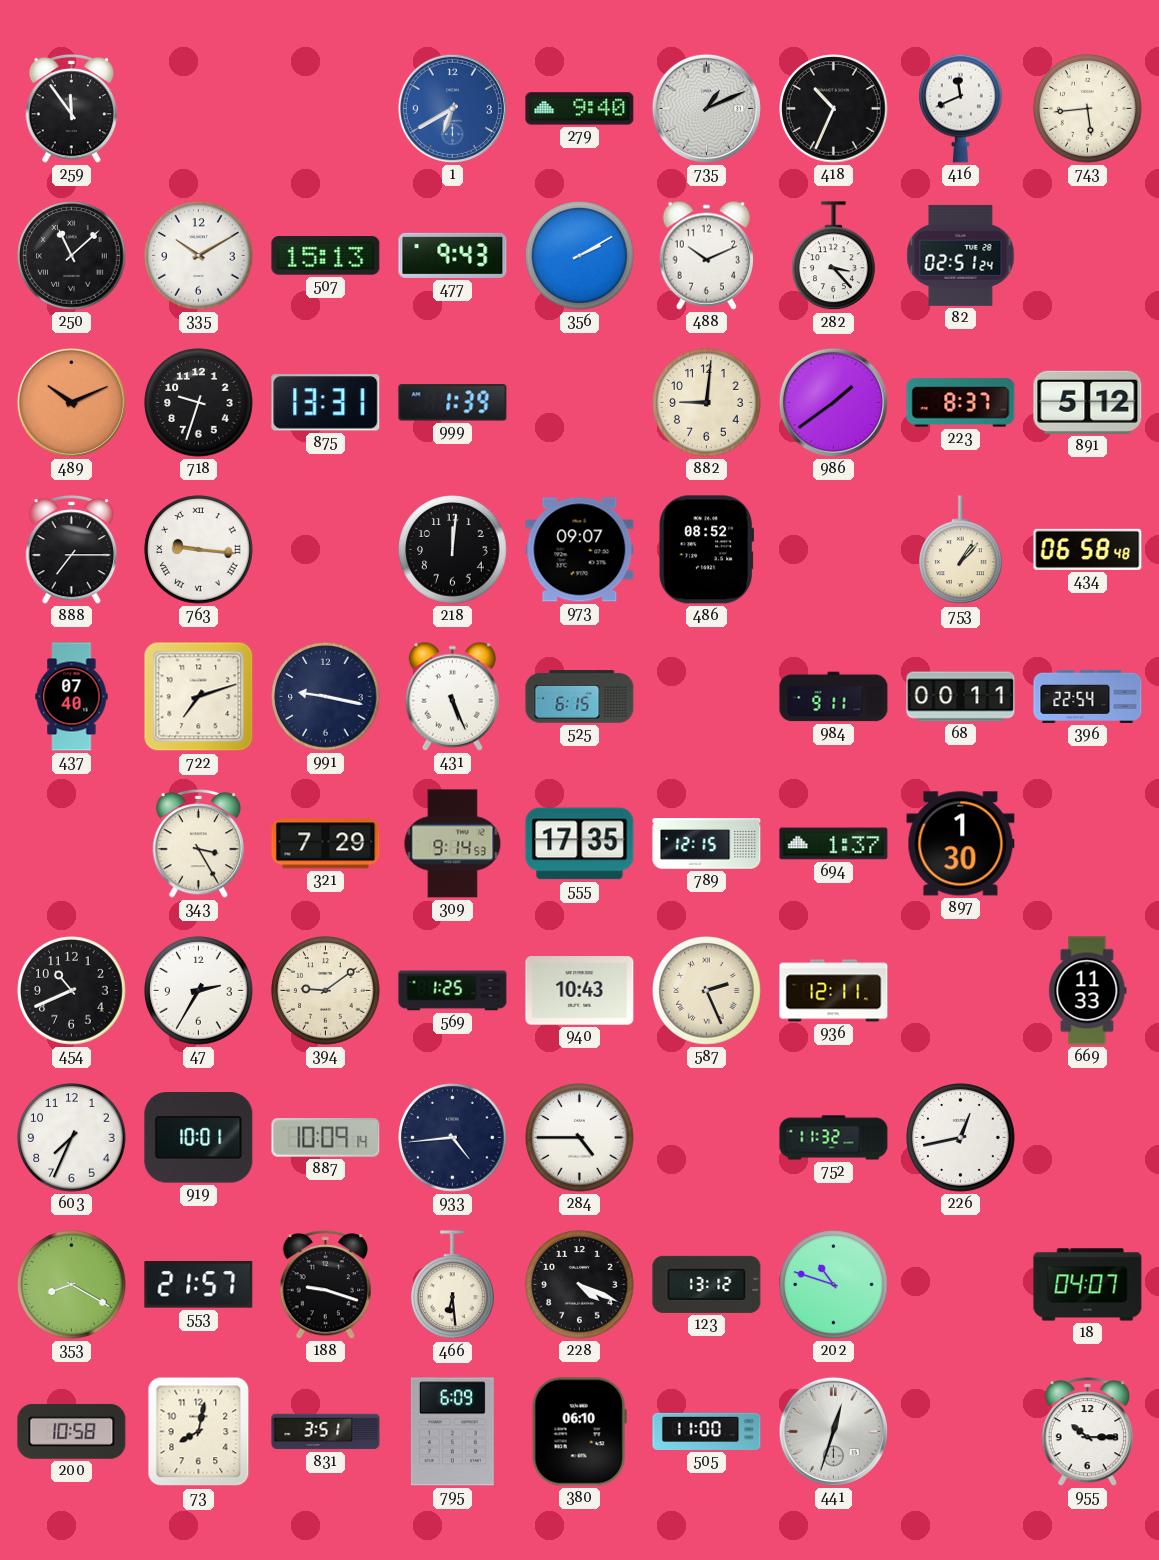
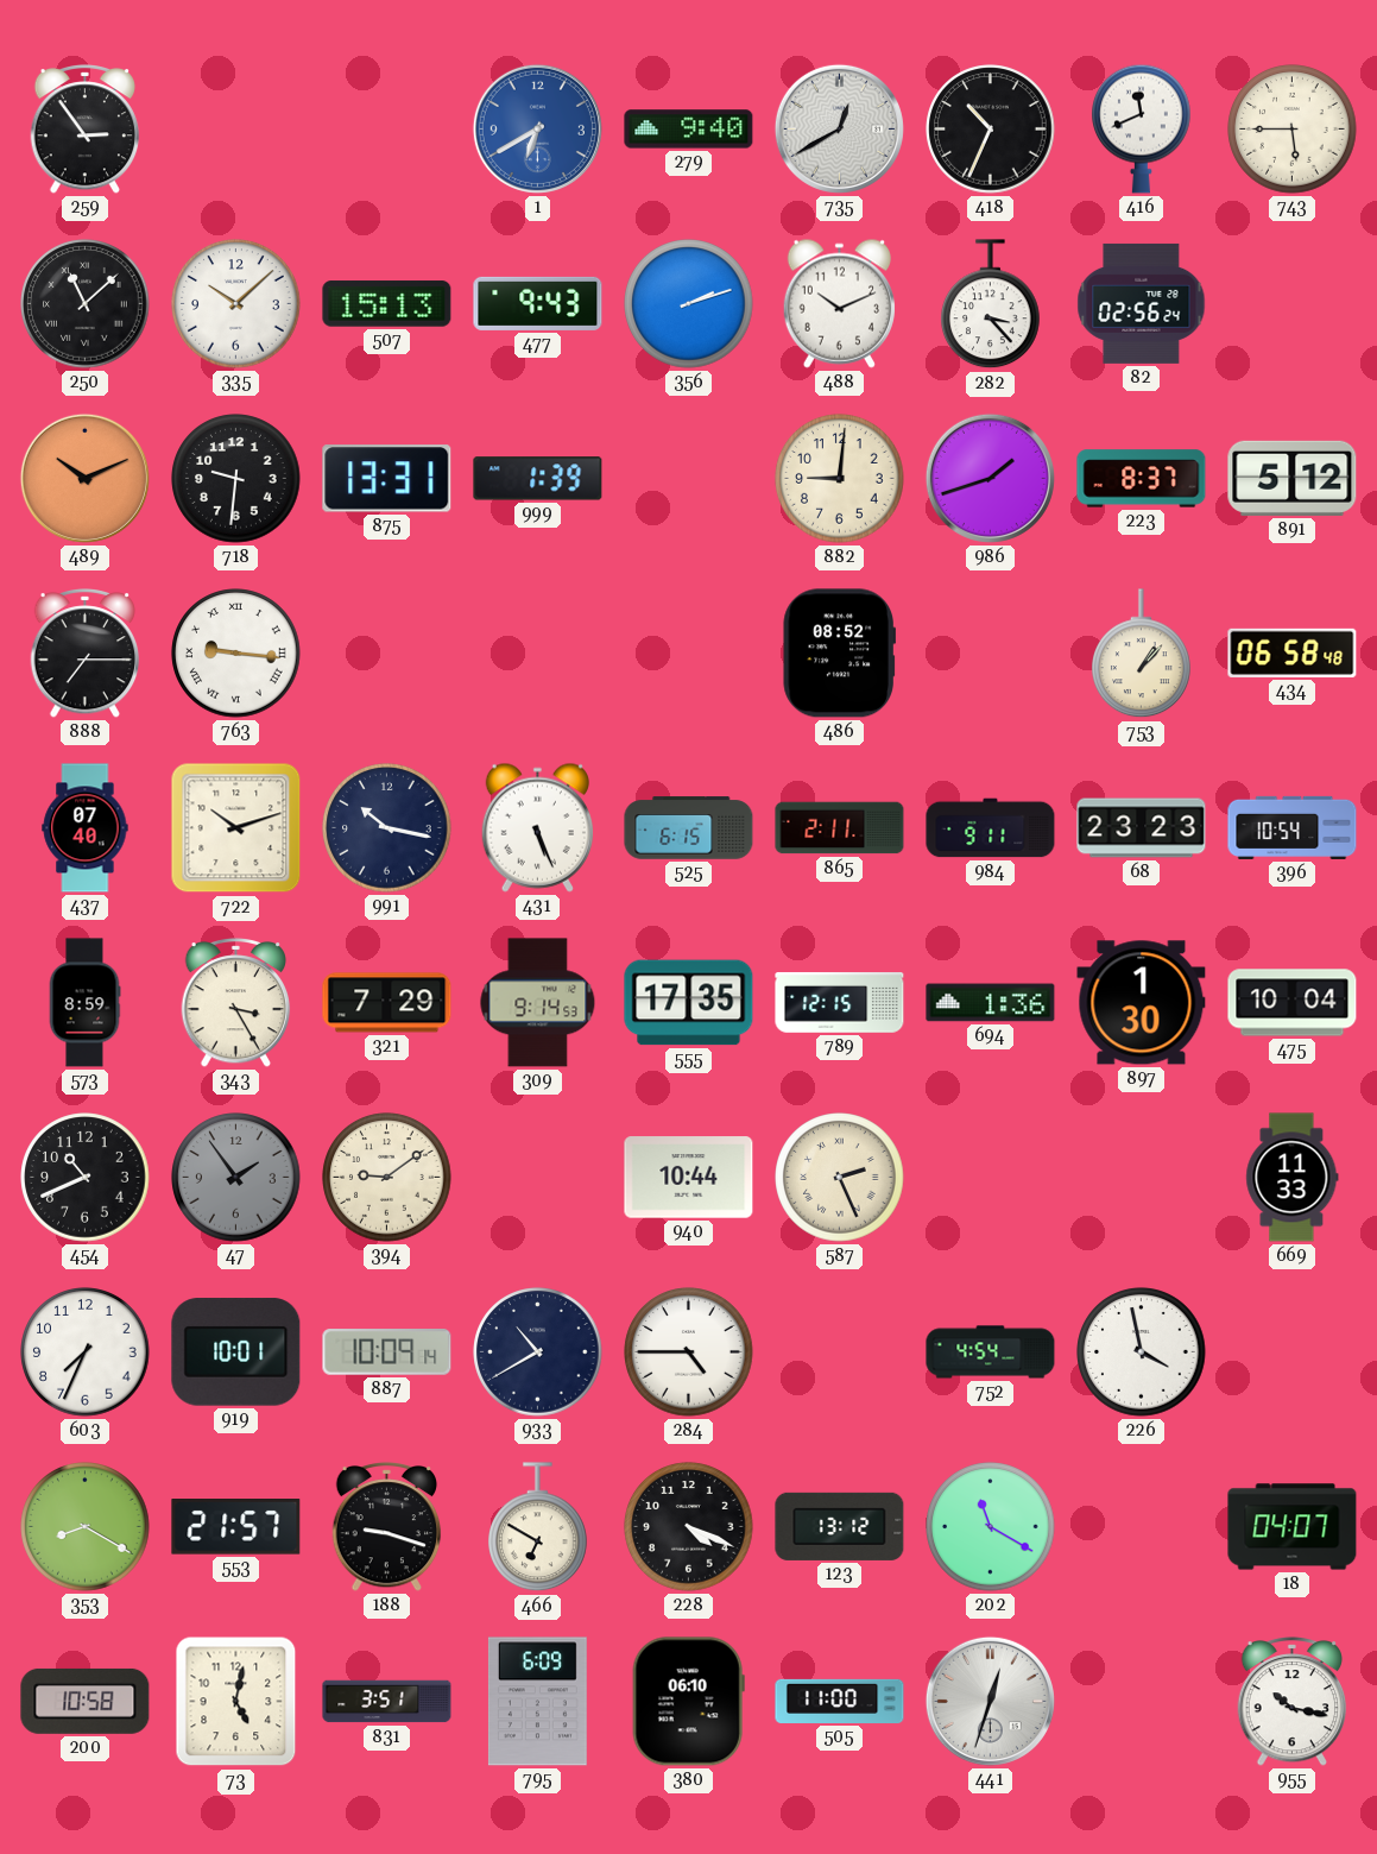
259: 11:54 -> 2:54
735: 1:11 -> 12:40
743: 5:44 -> 5:45
335: 10:10 -> 10:08
356: 2:10 -> 2:12
82: 02:51 -> 02:56
718: 9:33 -> 9:31
986: 1:39 -> 1:42
218: 12:01 -> none
973: 09:07 -> none
722: 7:12 -> 10:12
991: 9:17 -> 10:17
865: none -> 2:11
68: 00:11 -> 23:23
396: 22:54 -> 10:54
573: none -> 8:59
694: 1:37 -> 1:36
475: none -> 10:04
47: 2:35 -> 1:54
47 dial: white -> grey
569: 1:25 -> none
940: 10:43 -> 10:44
936: 12:11 -> none
933: 4:44 -> 10:40
752: 11:32 -> 4:54
226: 12:43 -> 3:58
466: 6:29 -> 6:50
202: 10:48 -> 11:20
73: 8:02 -> 5:02
955: 10:15 -> 10:17
